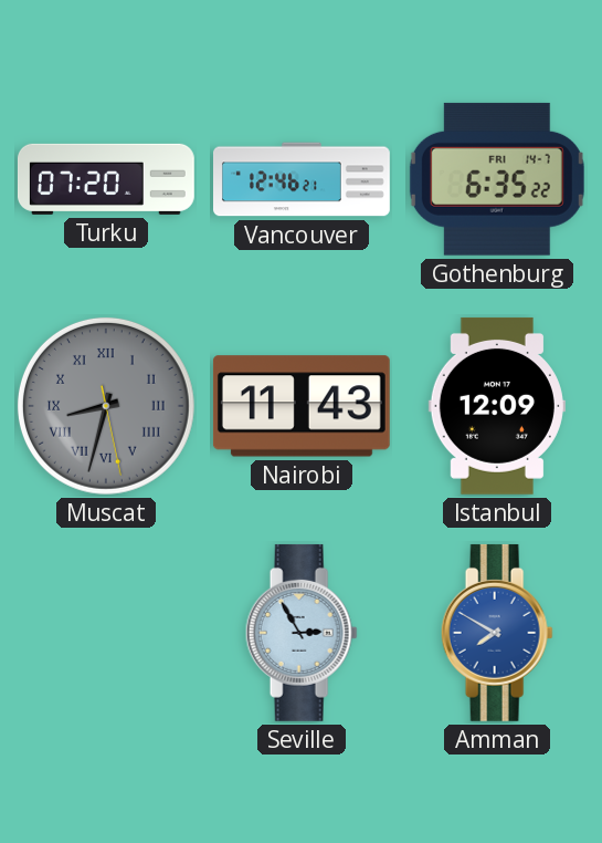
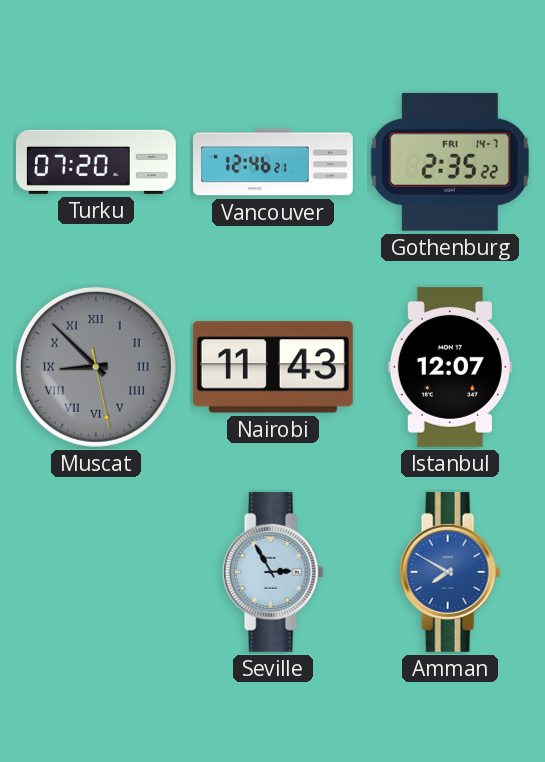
Gothenburg: 6:35 -> 2:35
Muscat: 8:32 -> 8:52
Istanbul: 12:09 -> 12:07
